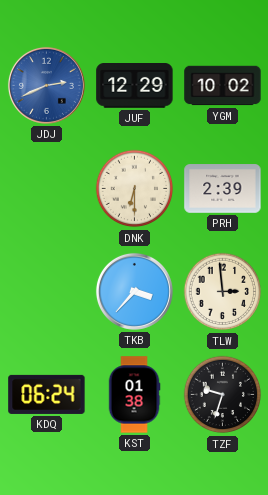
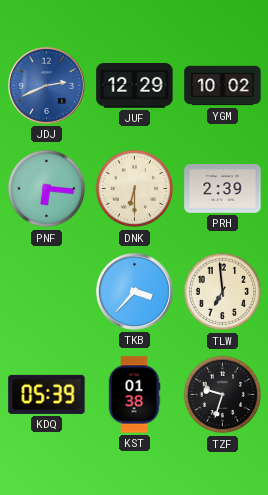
PNF: none -> 6:16
TLW: 2:59 -> 6:59
KDQ: 06:24 -> 05:39
